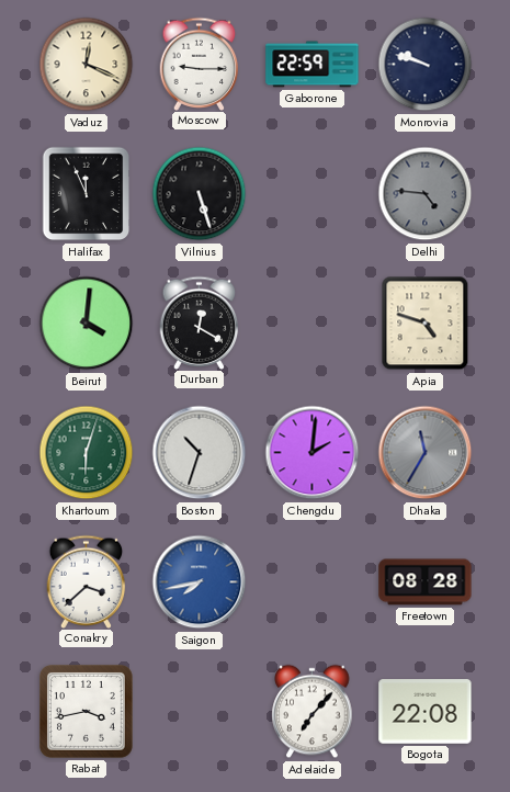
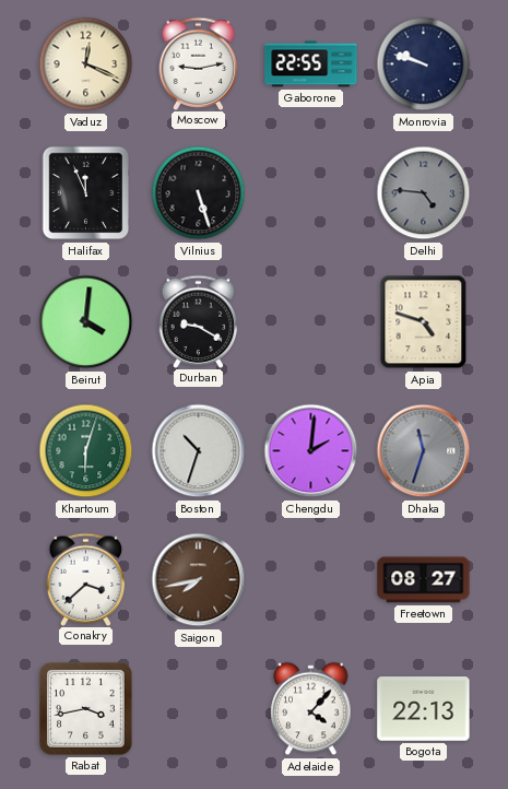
Moscow: 9:15 -> 9:13
Gaborone: 22:59 -> 22:55
Durban: 12:20 -> 9:20
Dhaka: 11:35 -> 11:33
Saigon dial: blue -> brown
Freetown: 08:28 -> 08:27
Adelaide: 7:07 -> 4:07
Bogota: 22:08 -> 22:13
